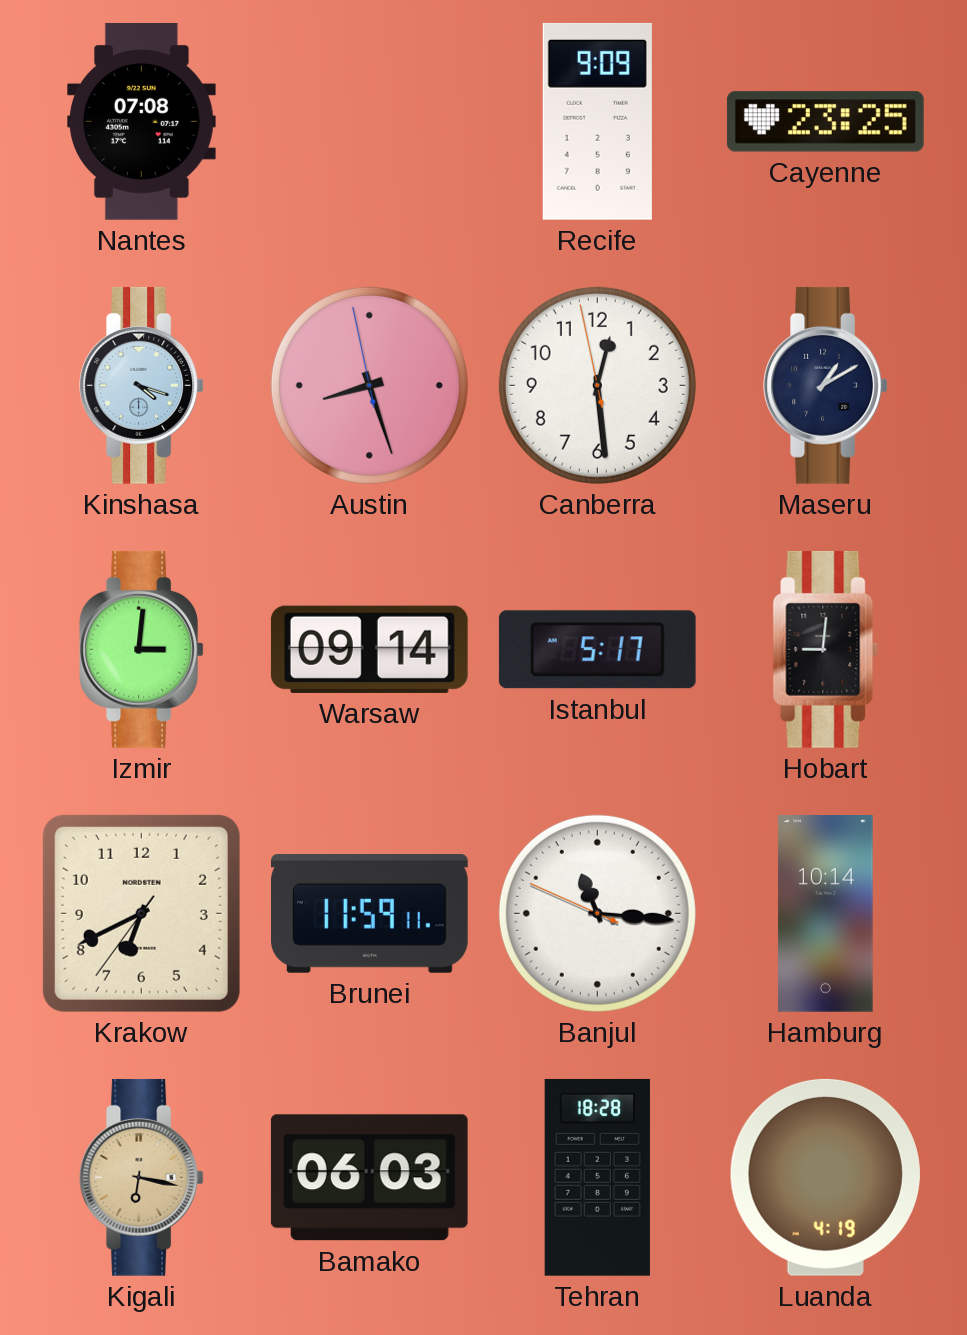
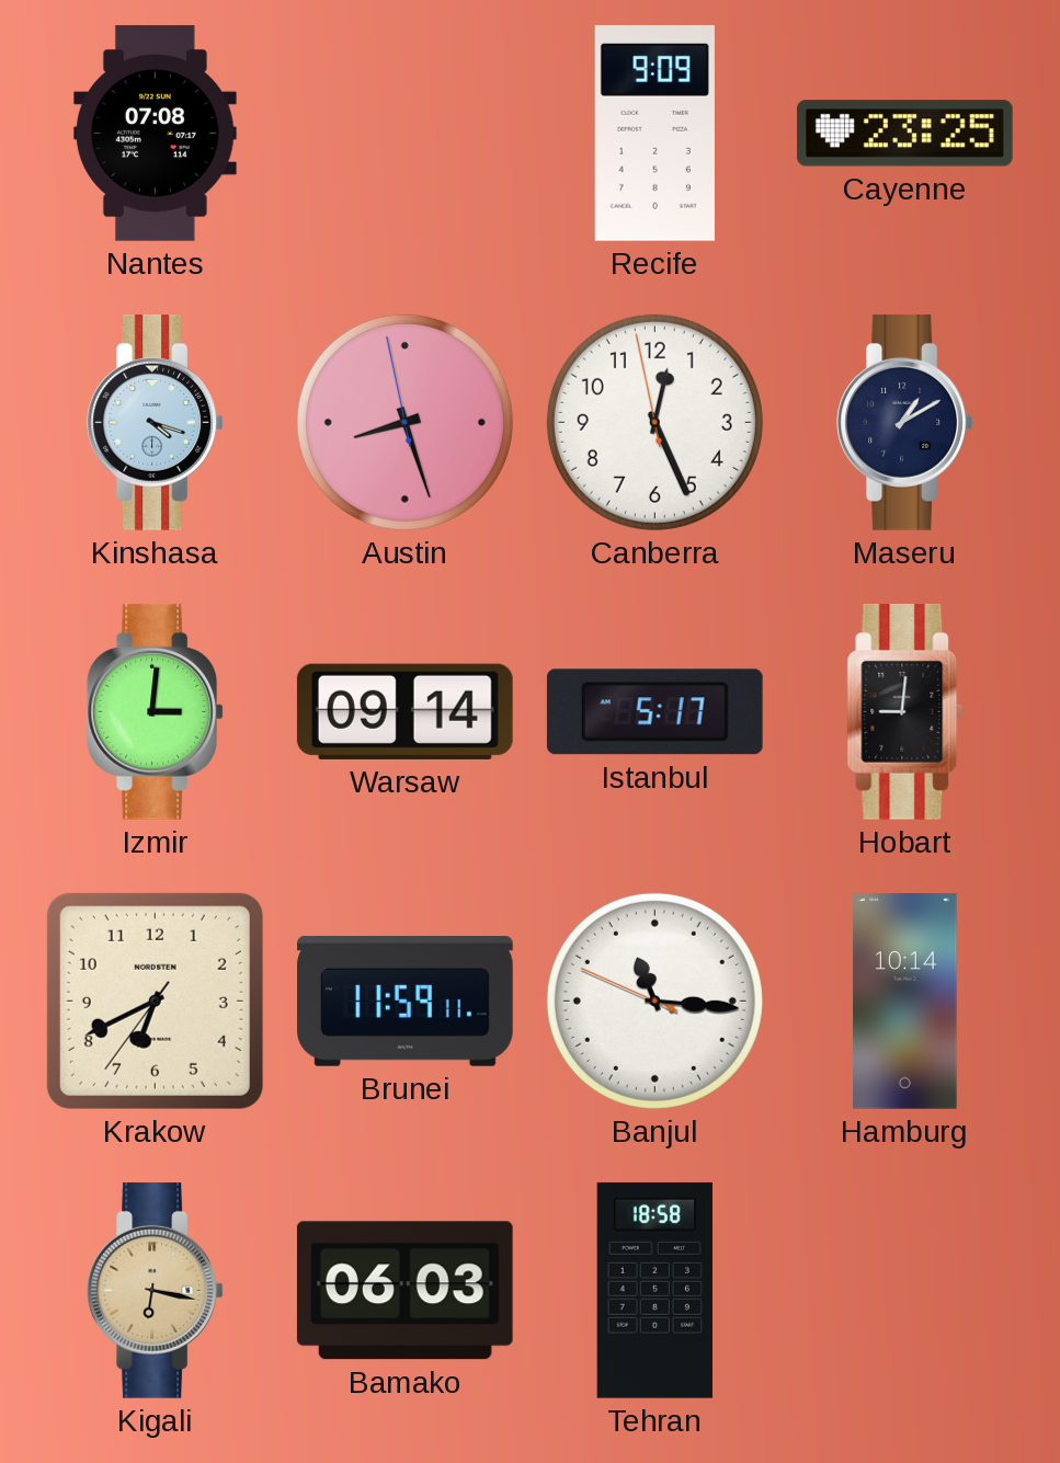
Canberra: 12:28 -> 12:25
Tehran: 18:28 -> 18:58
Luanda: 4:19 -> none
